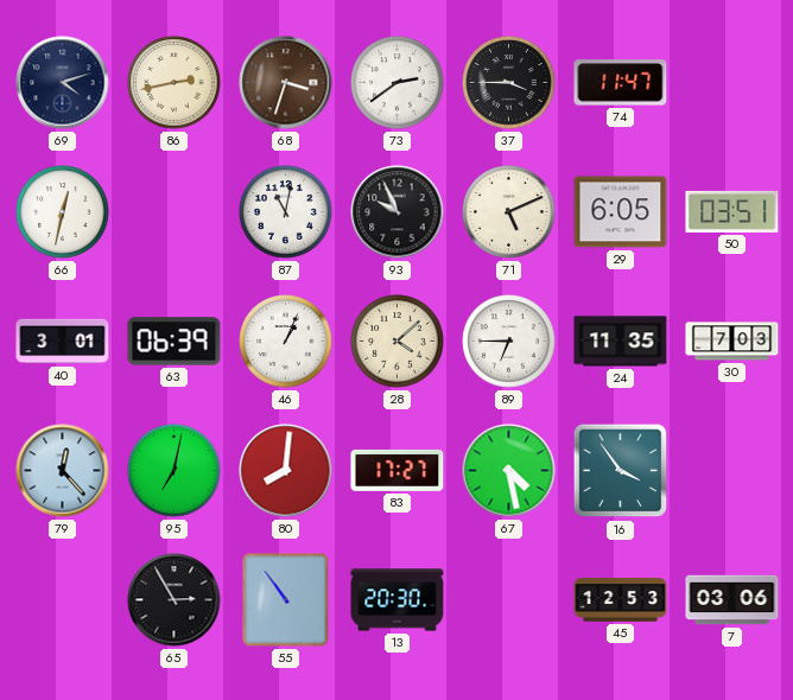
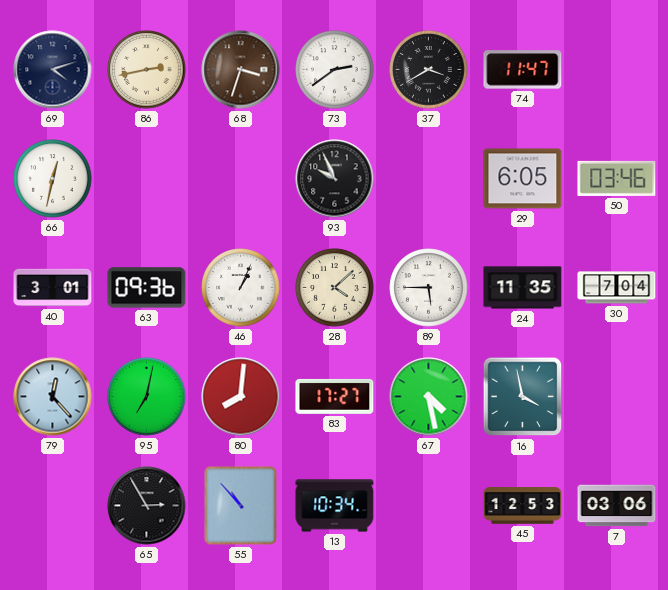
37: 3:45 -> 3:40
87: 11:02 -> none
71: 5:11 -> none
50: 03:51 -> 03:46
63: 06:39 -> 09:36
89: 6:45 -> 5:45
30: 7:03 -> 7:04
16: 3:54 -> 3:58
55: 10:54 -> 10:53
13: 20:30 -> 10:34
